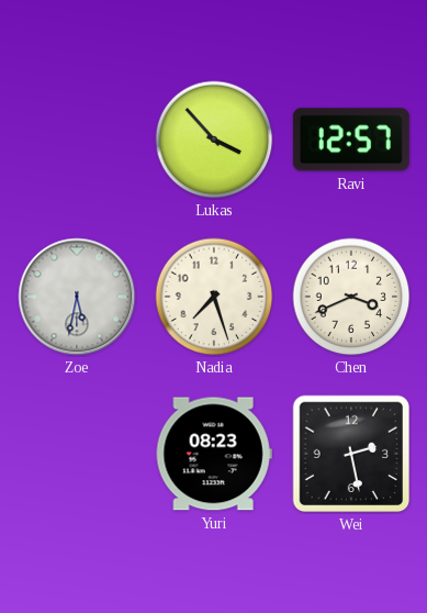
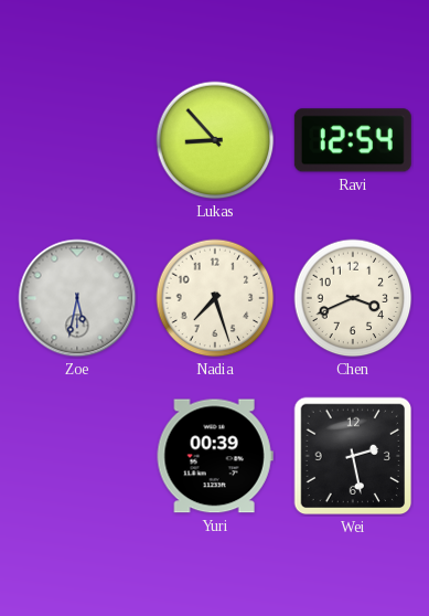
Lukas: 3:53 -> 8:53
Ravi: 12:57 -> 12:54
Yuri: 08:23 -> 00:39
